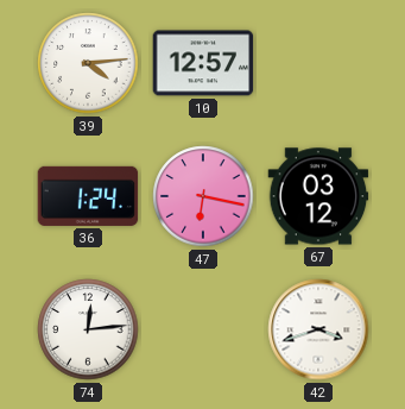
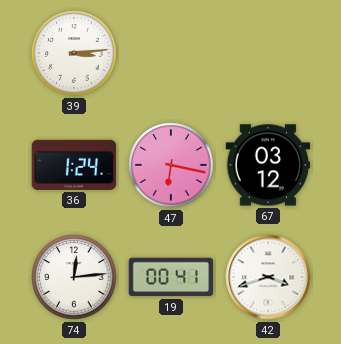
39: 4:14 -> 3:14
10: 12:57 -> none
19: none -> 00:41
